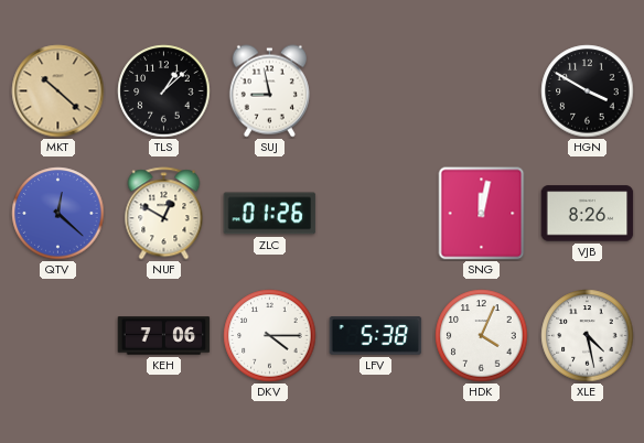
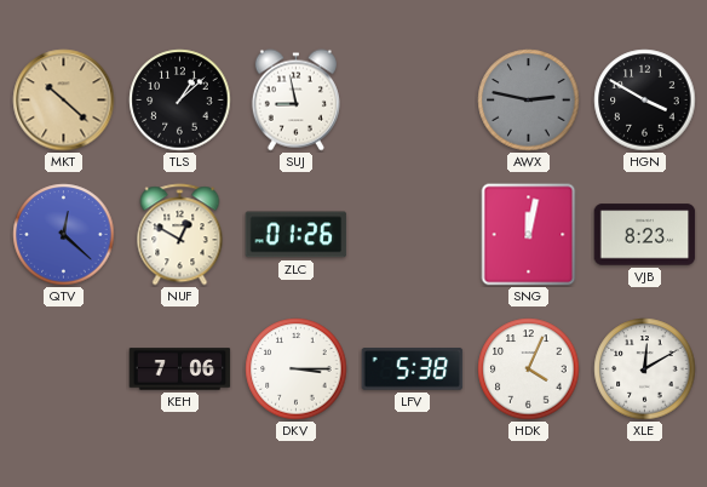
AWX: none -> 2:47
VJB: 8:26 -> 8:23
DKV: 4:15 -> 3:15
XLE: 4:28 -> 12:10
